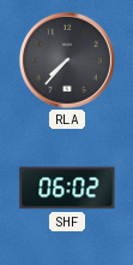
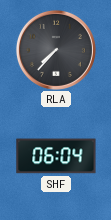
SHF: 06:02 -> 06:04
